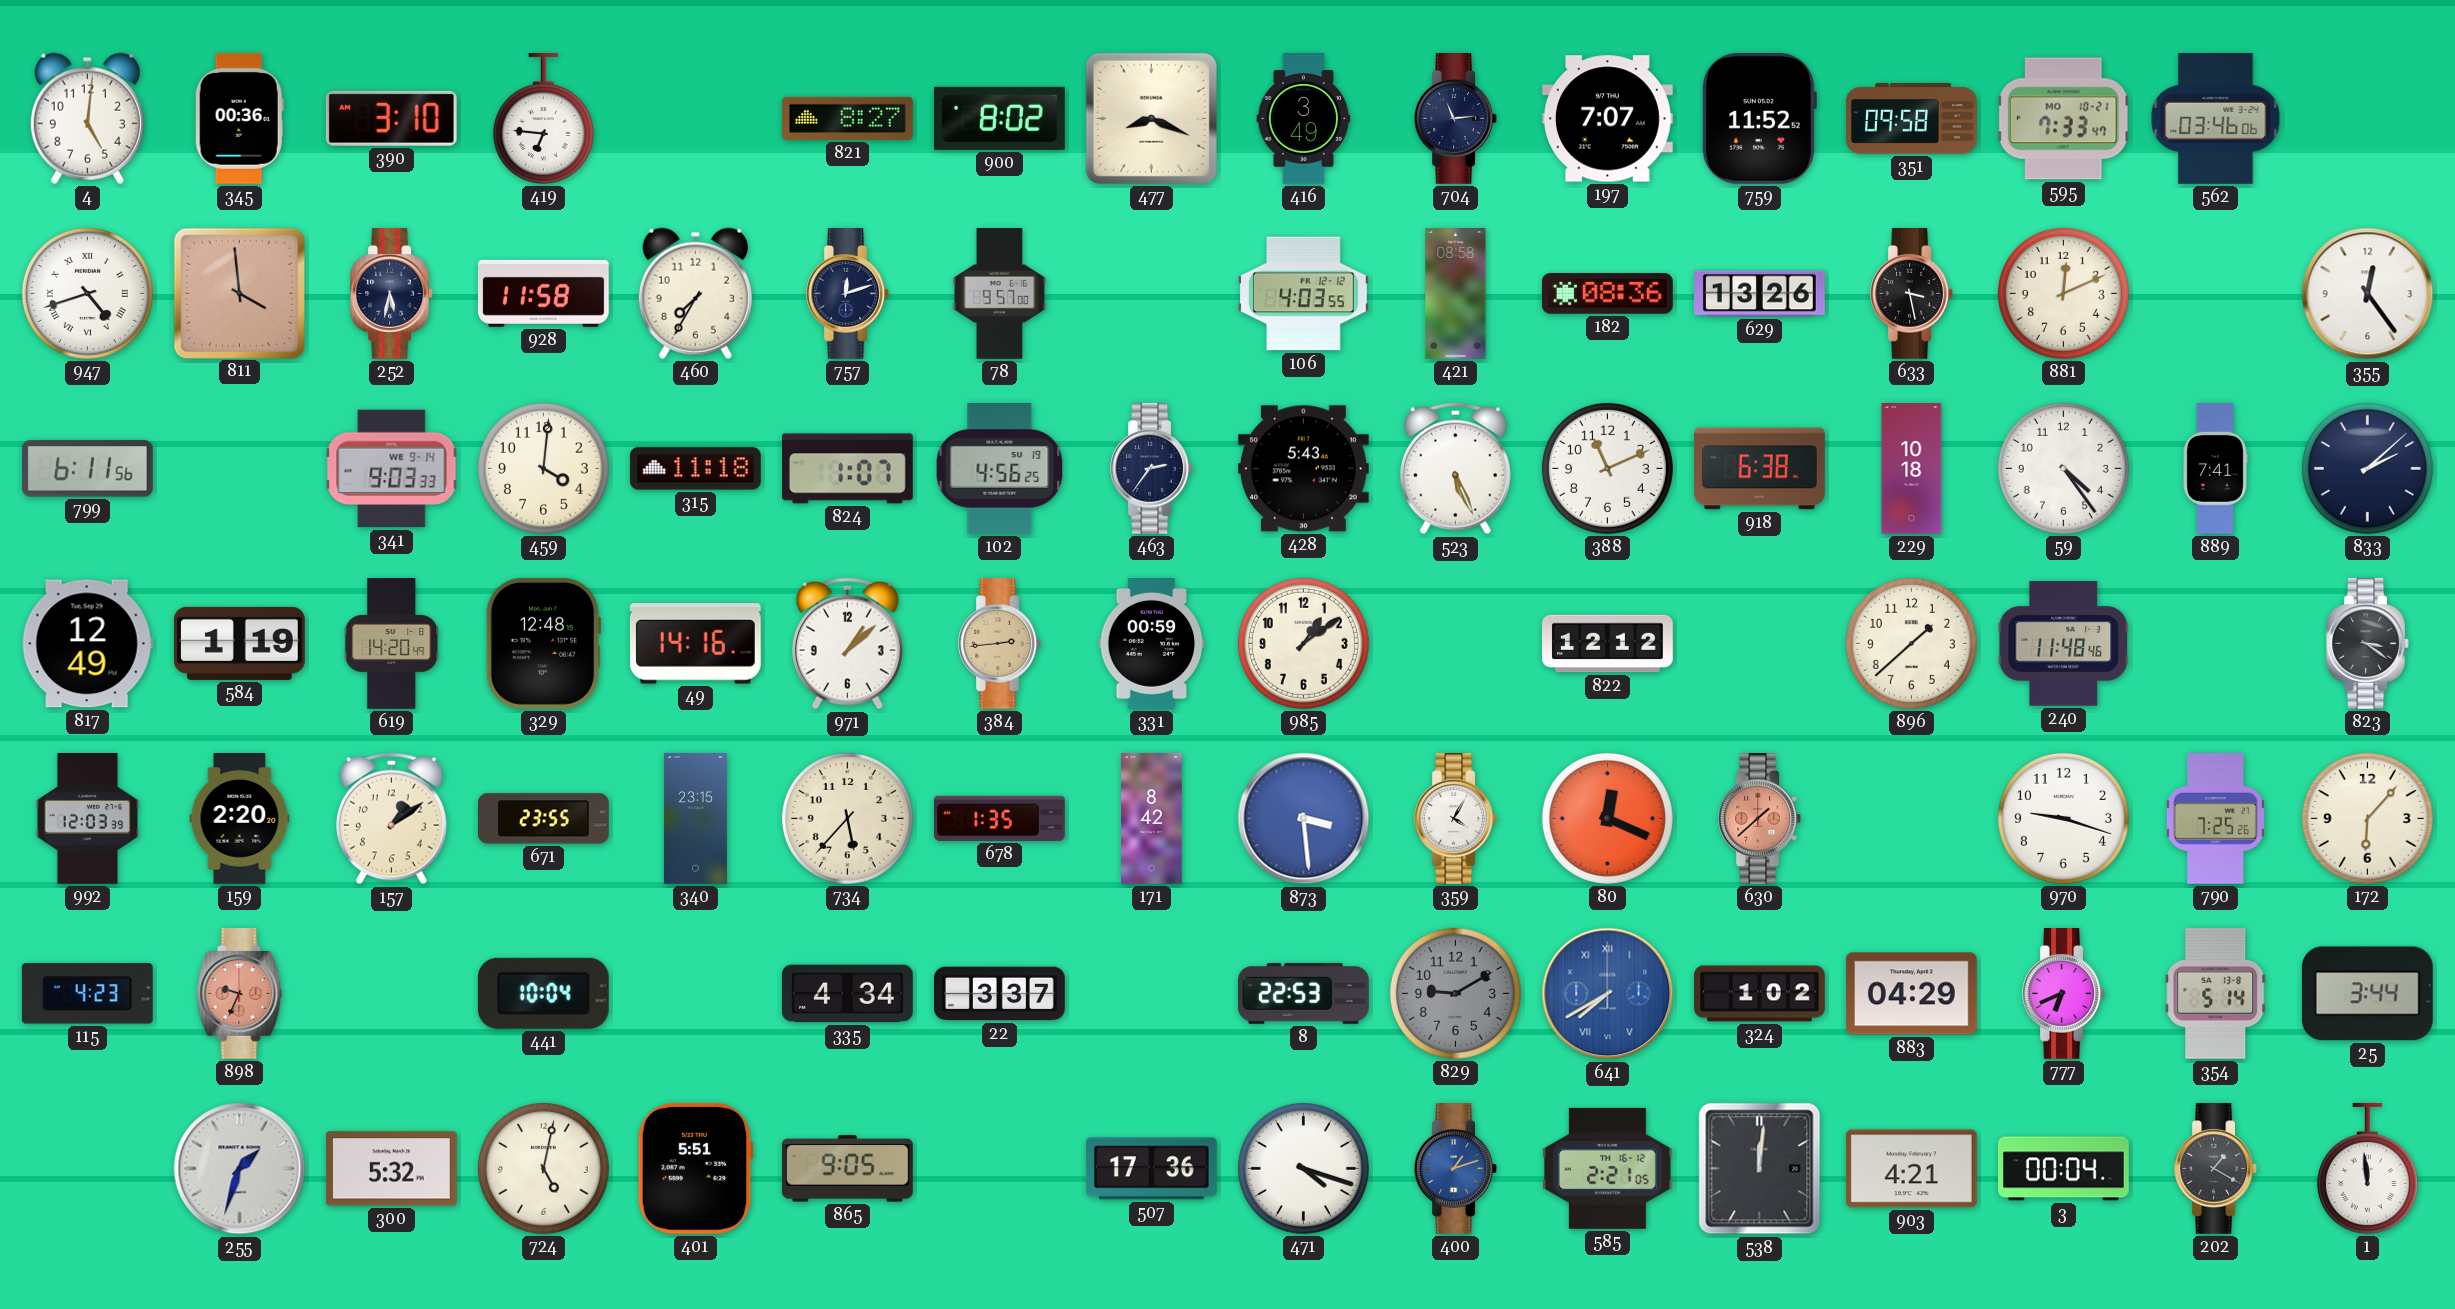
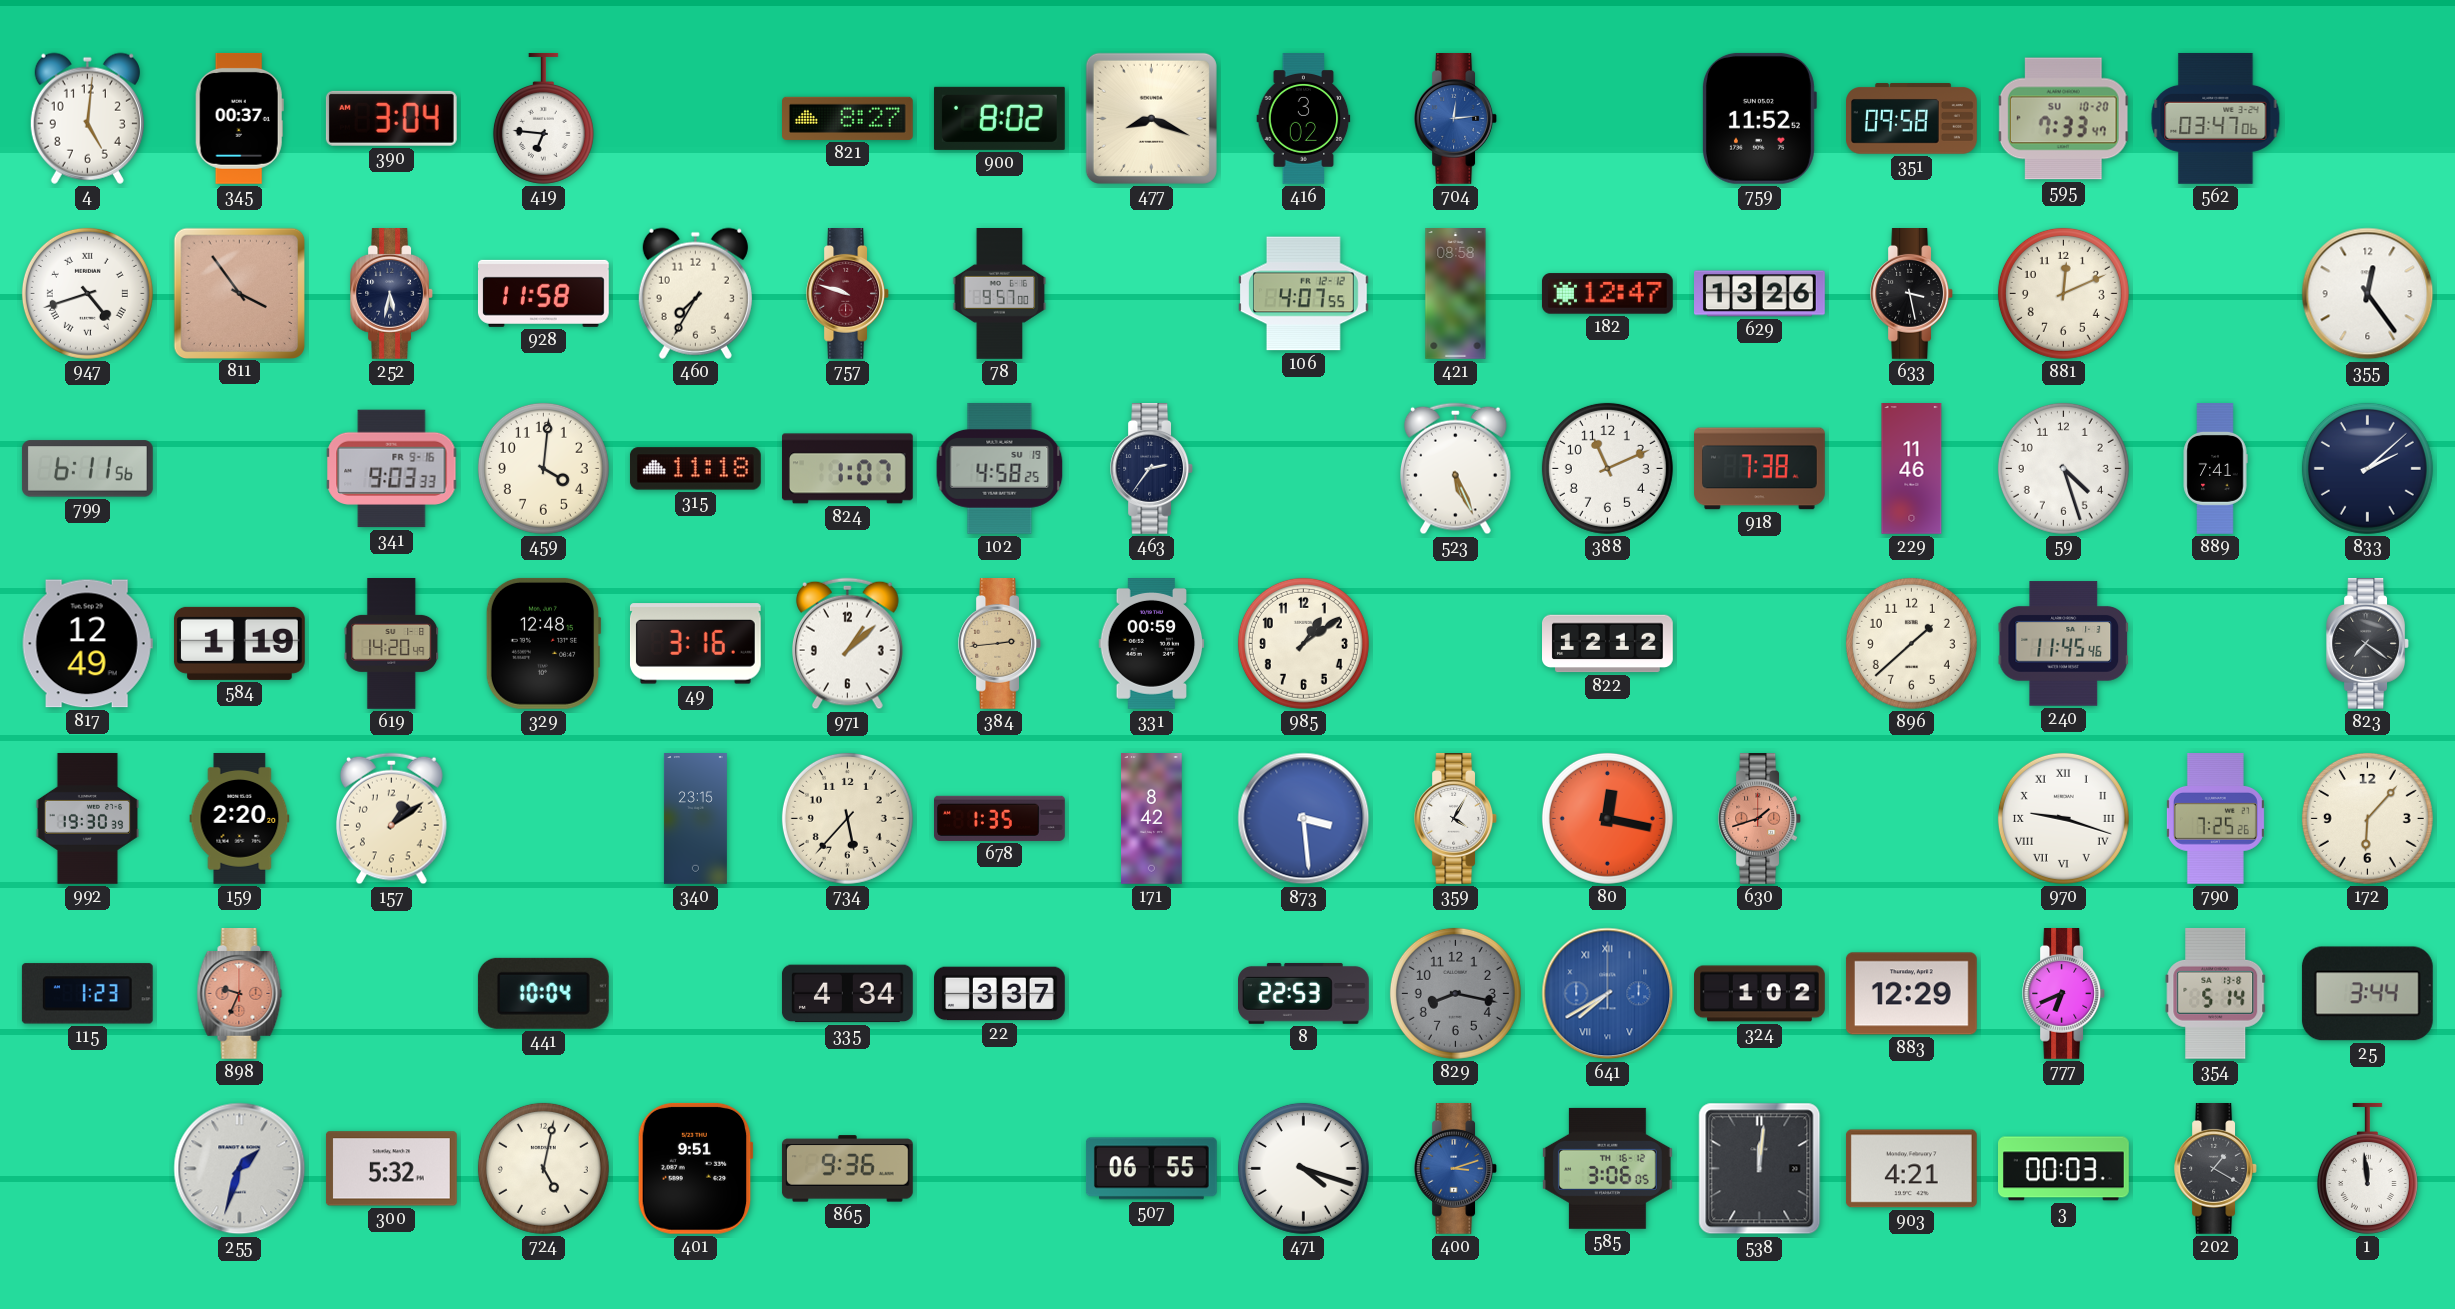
345: 00:36 -> 00:37
390: 3:10 -> 3:04
416: 3:49 -> 3:02
704: 11:14 -> 12:14
704 dial: navy -> blue
197: 7:07 -> none
595 date: MO 10-21 -> SU 10-20
562: 03:46 -> 03:47
811: 3:59 -> 3:54
757: 12:12 -> 9:48
757 dial: navy -> burgundy
106: 4:03 -> 4:07
182: 08:36 -> 12:47
341 date: WE 9-14 -> FR 9-16
102: 4:56 -> 4:58
428: 5:43 -> none
918: 6:38 -> 7:38
229: 10:18 -> 11:46
59: 4:24 -> 4:27
49: 14:16 -> 3:16
240: 11:48 -> 11:45
823: 3:21 -> 7:21
992: 12:03 -> 19:30
671: 23:55 -> none
80: 12:19 -> 12:17
630: 1:38 -> 1:42
970 numerals: Arabic -> Roman
115: 4:23 -> 1:23
829: 9:10 -> 8:17
883: 04:29 -> 12:29
401: 5:51 -> 9:51
865: 9:05 -> 9:36
507: 17:36 -> 06:55
400: 1:12 -> 3:12
585: 2:21 -> 3:06
3: 00:04 -> 00:03
